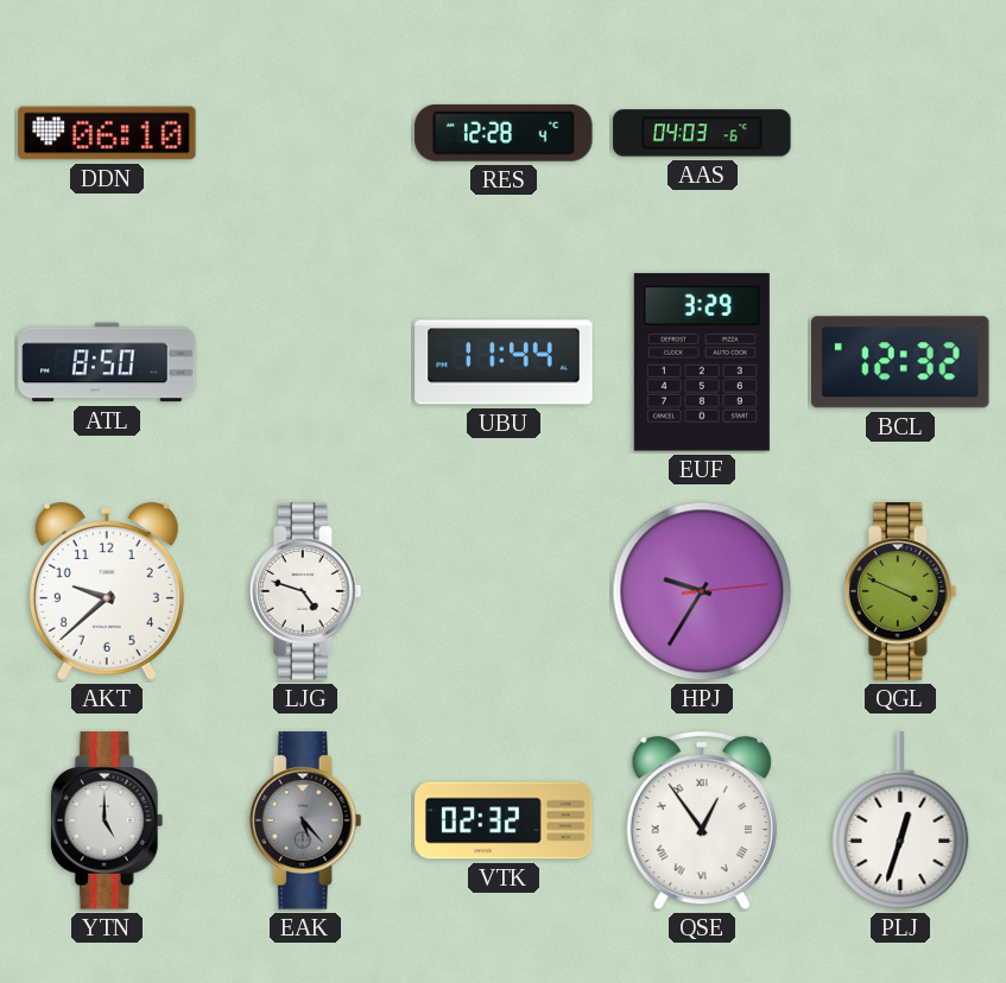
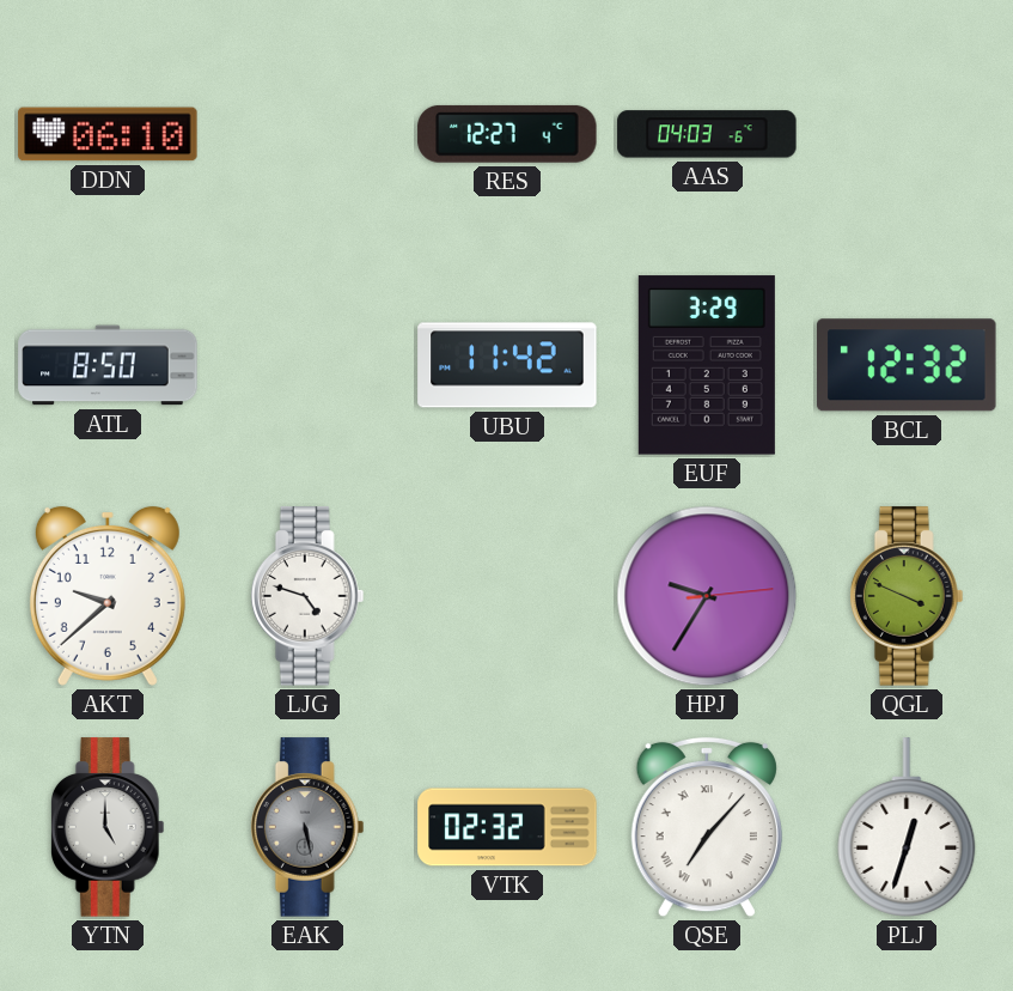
RES: 12:28 -> 12:27
UBU: 11:44 -> 11:42
EAK: 5:23 -> 5:28
QSE: 12:54 -> 7:07
